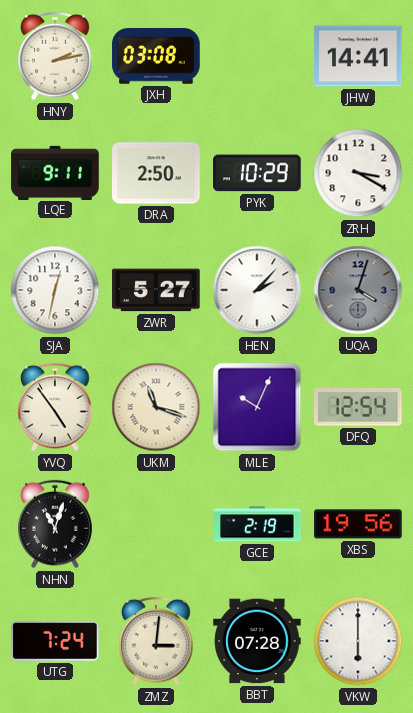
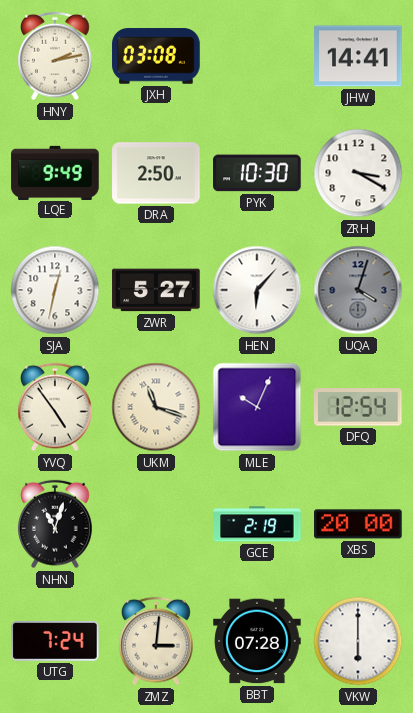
LQE: 9:11 -> 9:49
PYK: 10:29 -> 10:30
HEN: 2:07 -> 6:07
XBS: 19:56 -> 20:00
